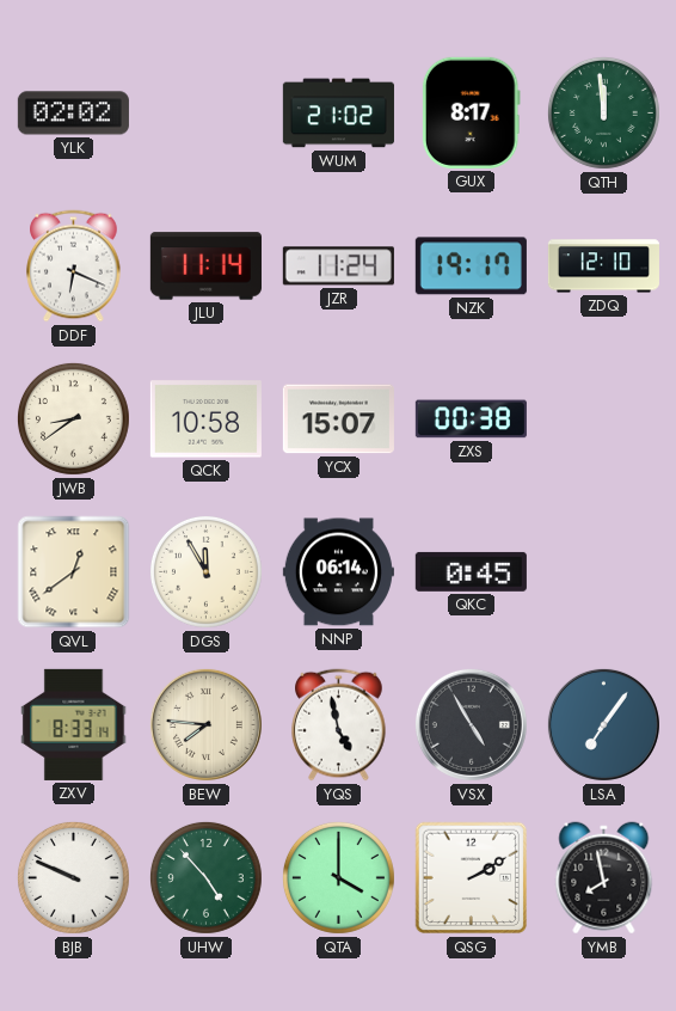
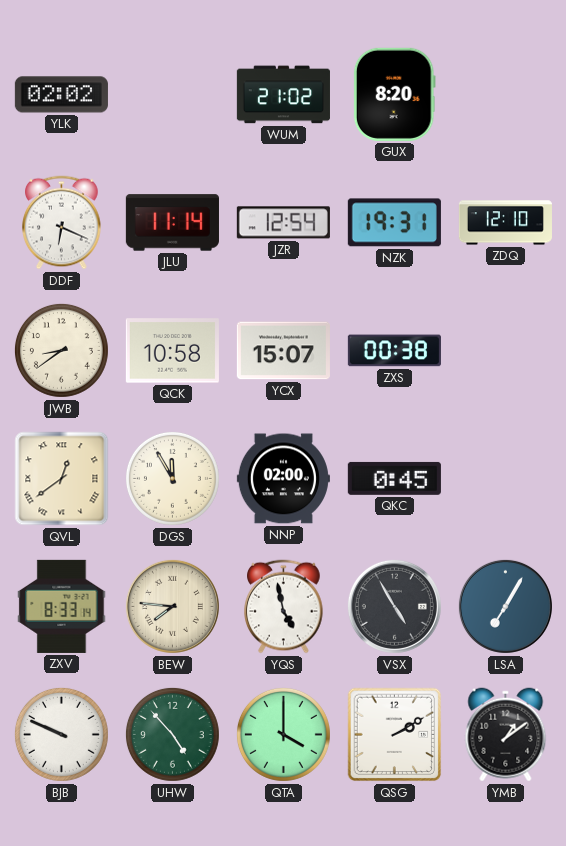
GUX: 8:17 -> 8:20
QTH: 11:59 -> none
JZR: 11:24 -> 12:54
NZK: 19:17 -> 19:31
NNP: 06:14 -> 02:00
LSA: 7:06 -> 7:05
YMB: 7:58 -> 1:09
